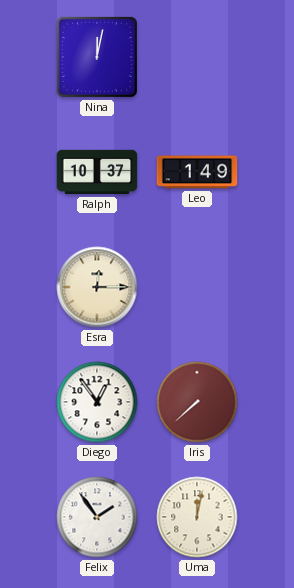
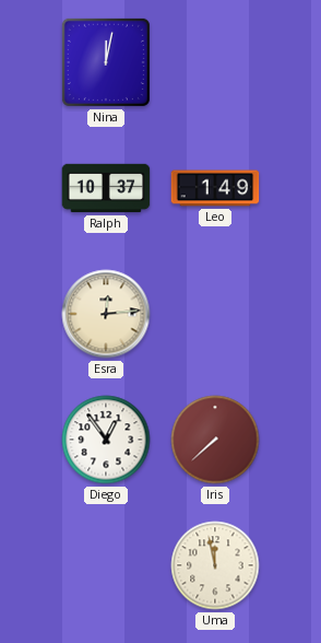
Esra: 12:15 -> 12:14
Felix: 1:54 -> none
Uma: 12:02 -> 11:58
